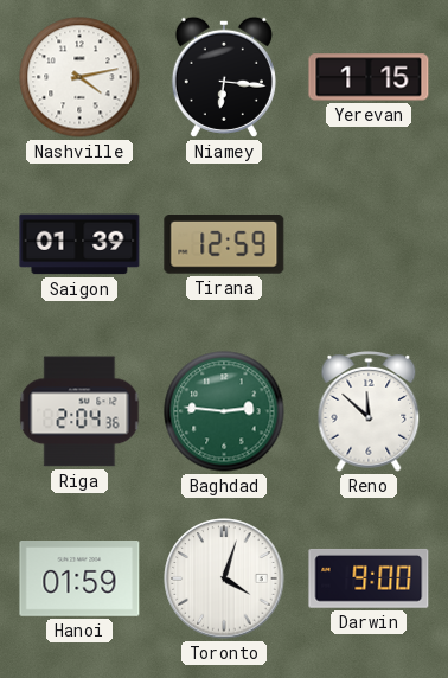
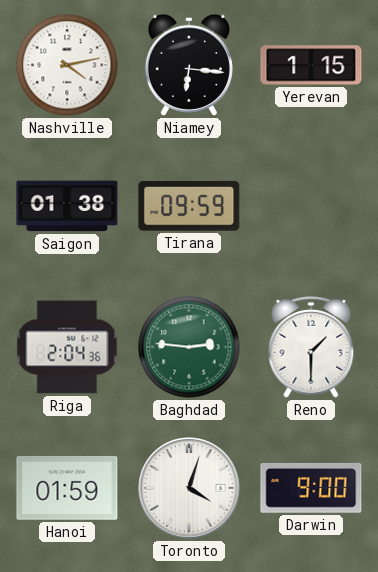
Saigon: 01:39 -> 01:38
Tirana: 12:59 -> 09:59
Reno: 11:52 -> 1:30
